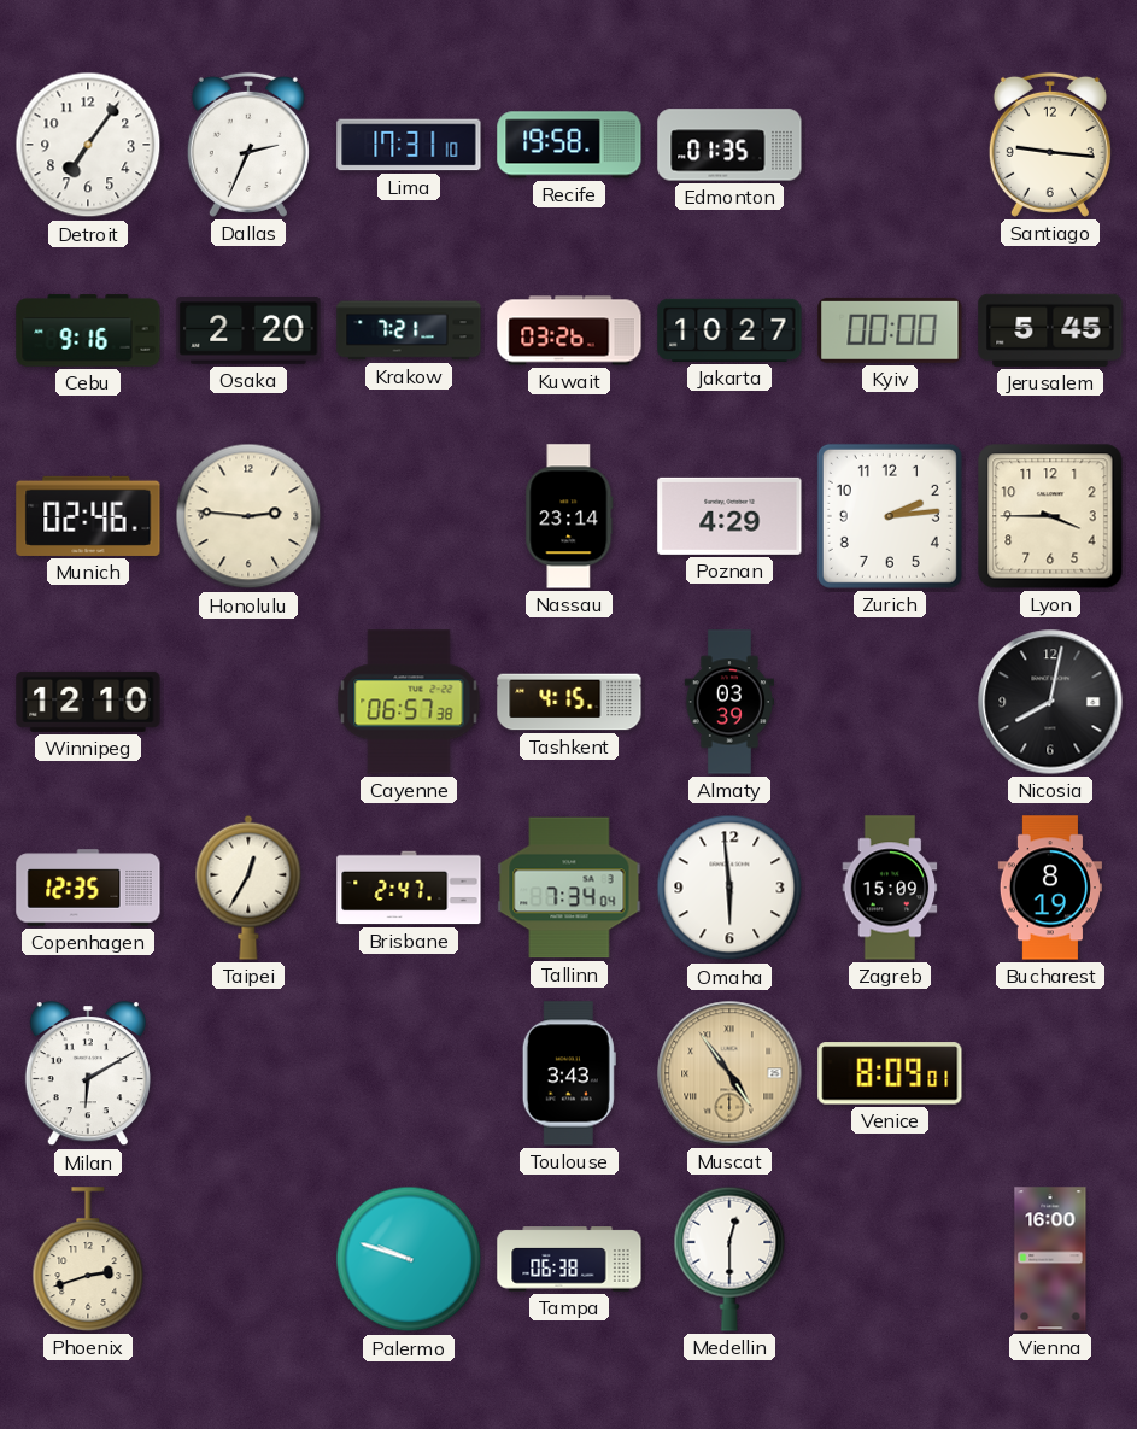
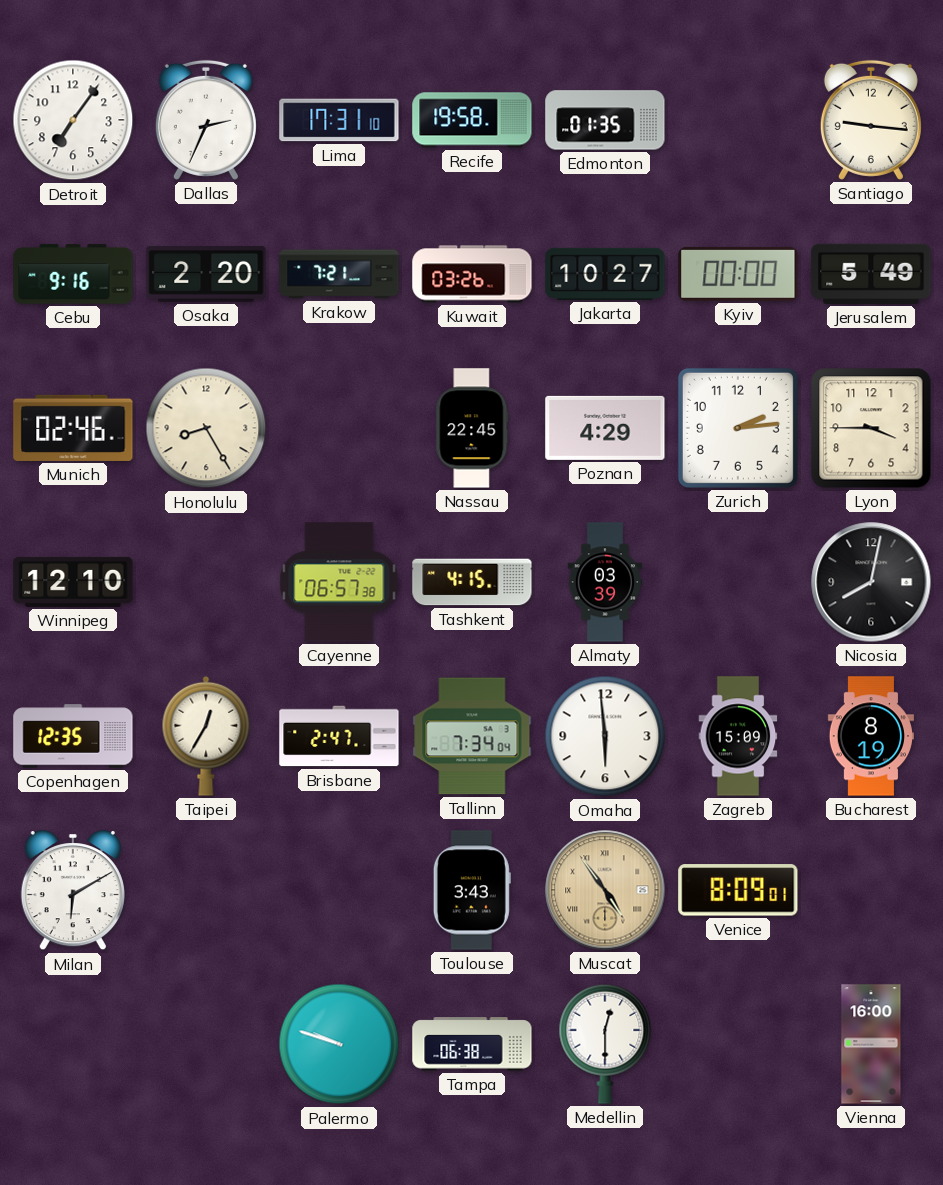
Jerusalem: 5:45 -> 5:49
Honolulu: 2:46 -> 8:25
Nassau: 23:14 -> 22:45
Phoenix: 2:42 -> none
